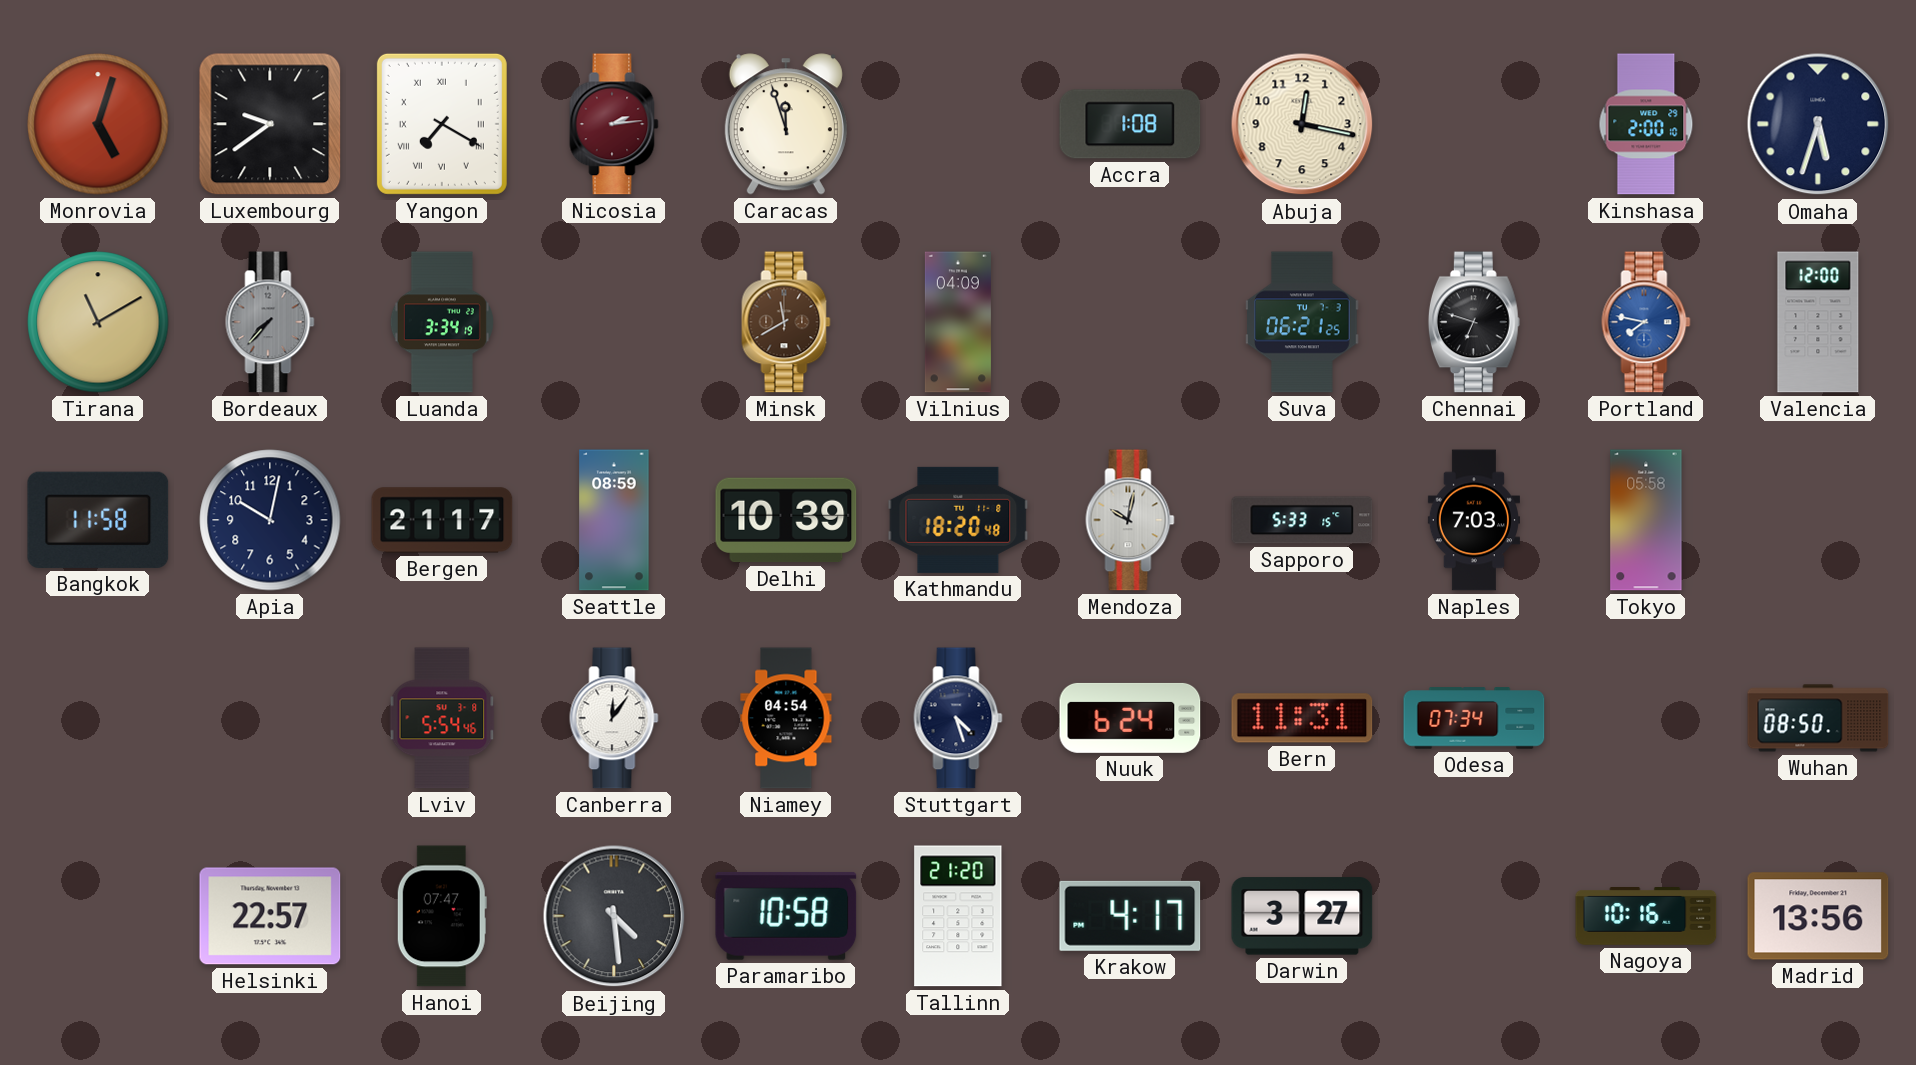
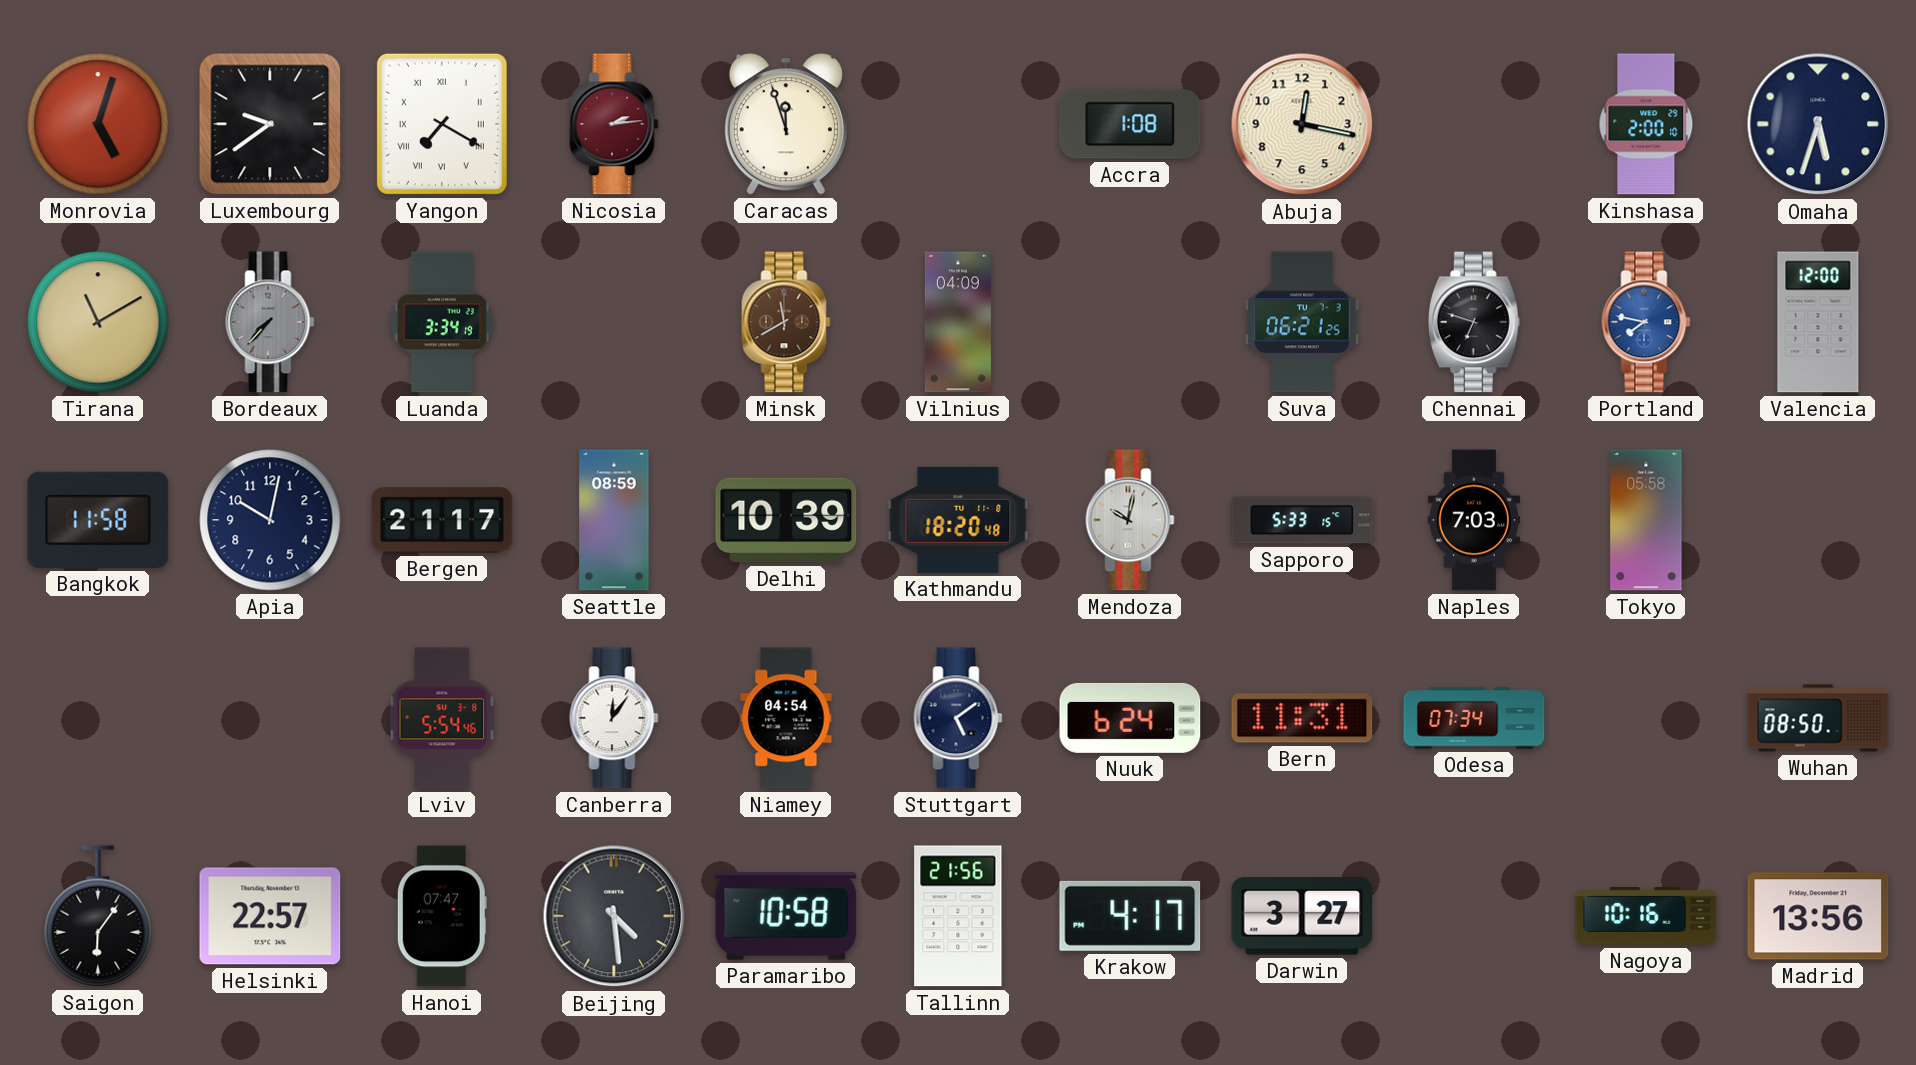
Stuttgart: 4:27 -> 5:09
Saigon: none -> 6:06
Tallinn: 21:20 -> 21:56
